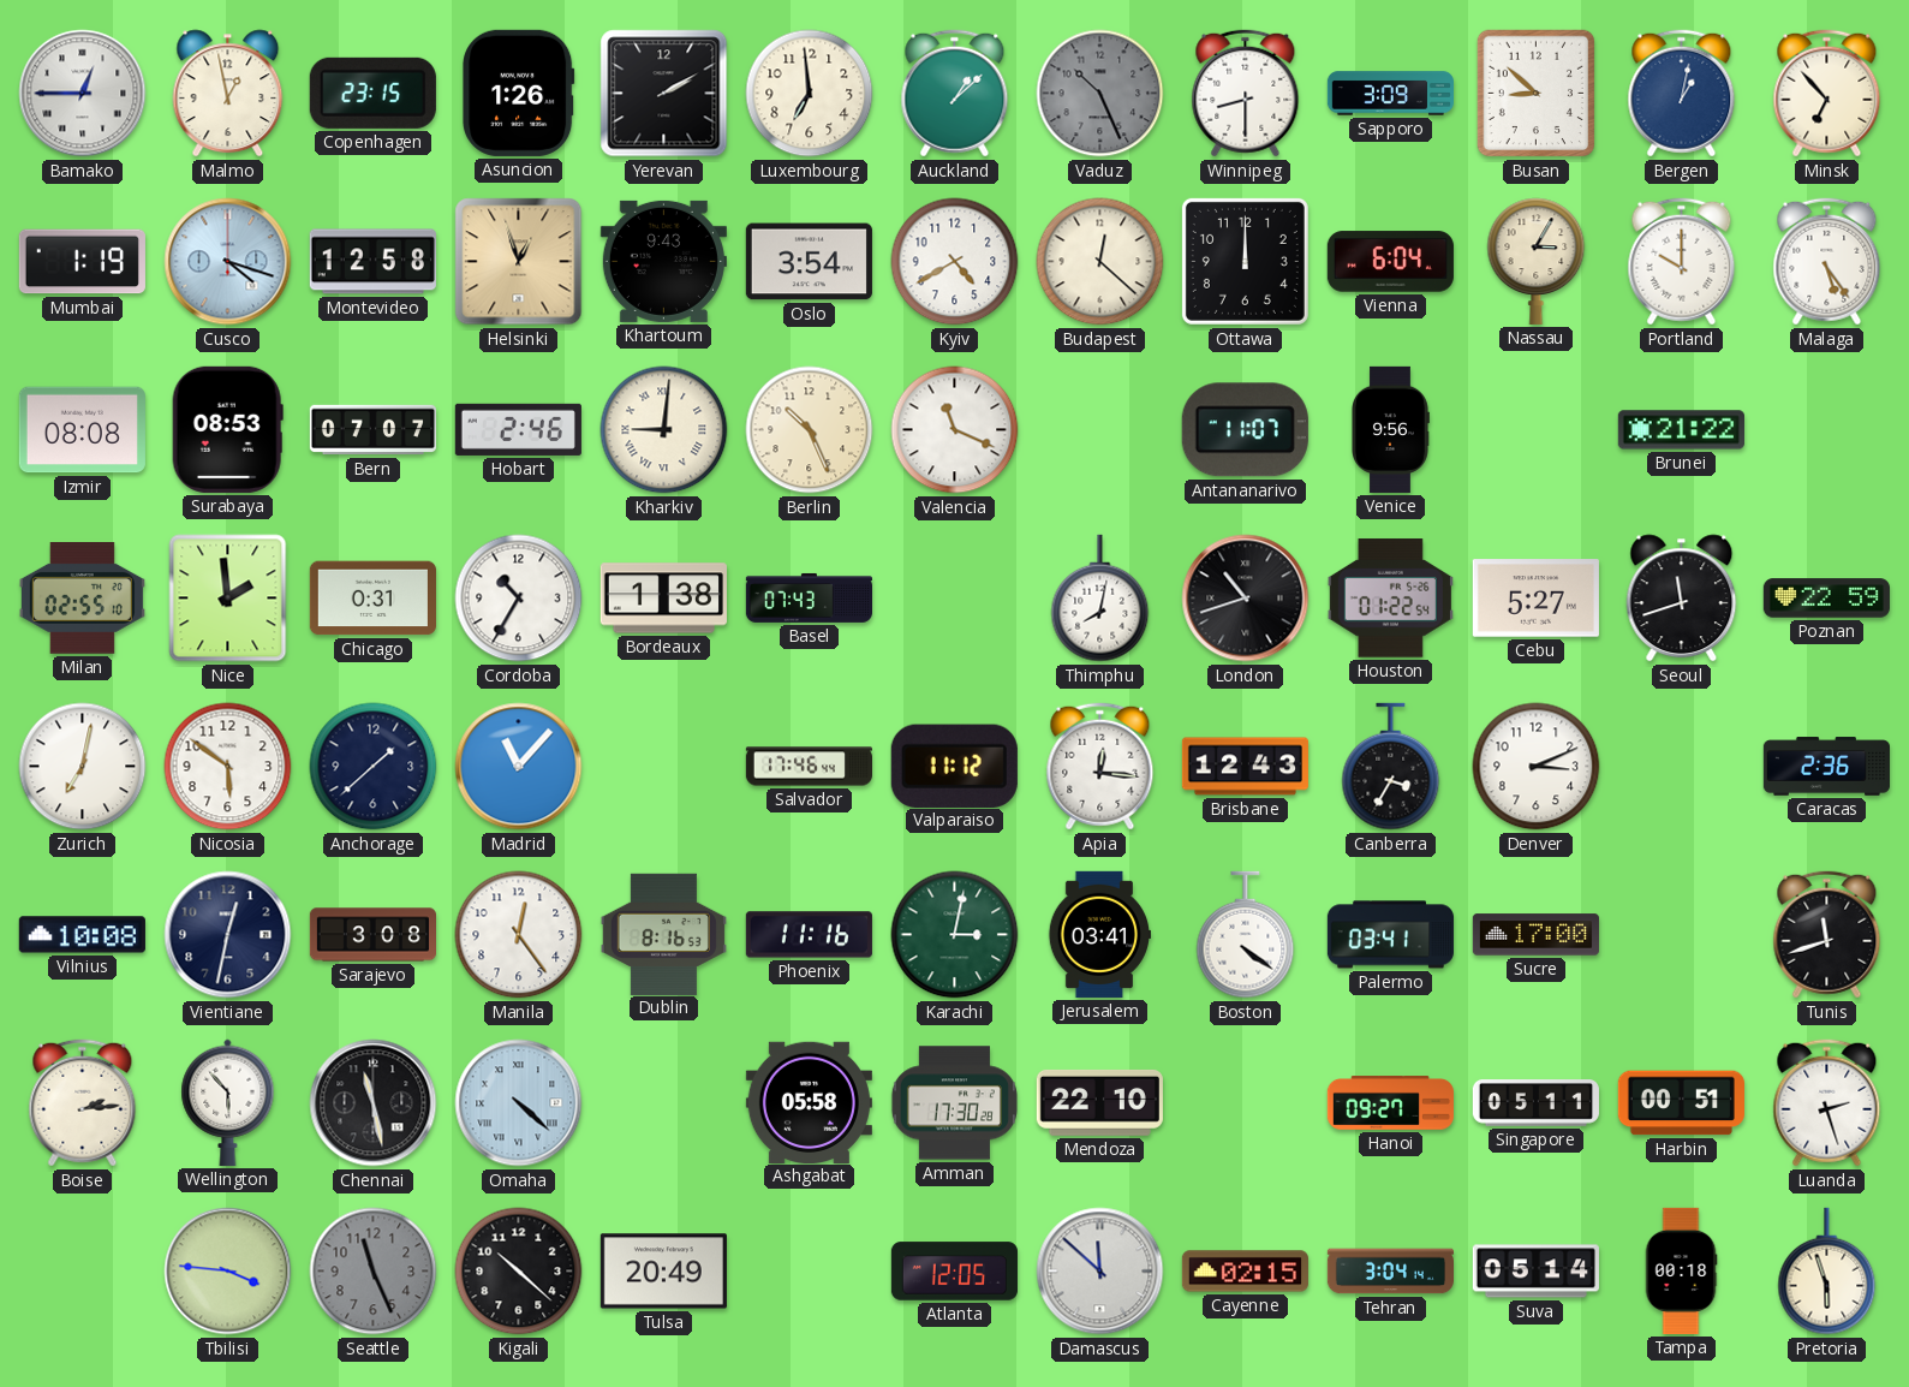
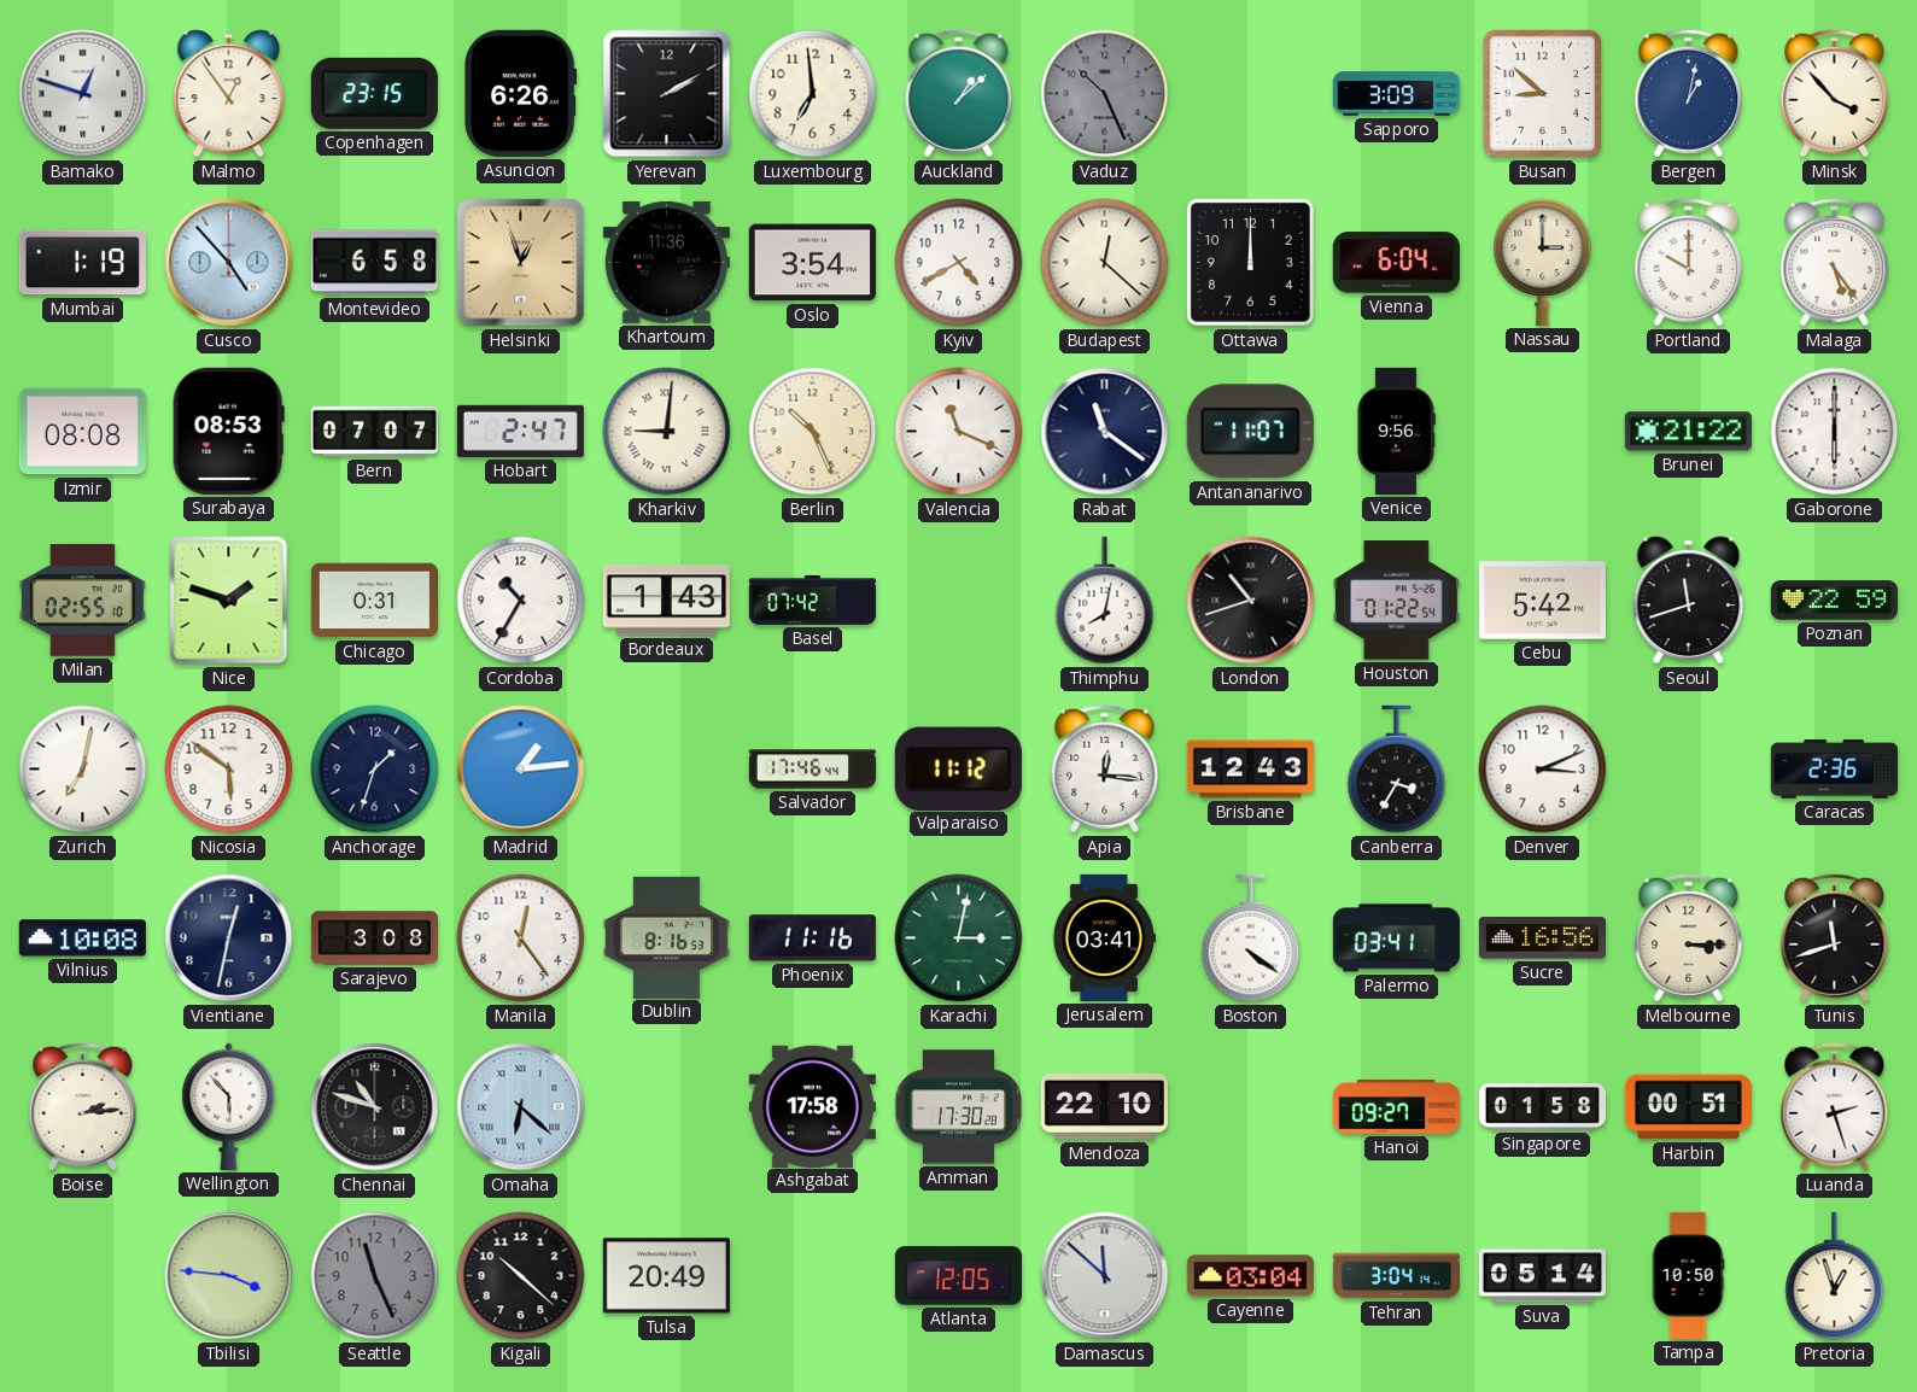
Bamako: 12:45 -> 12:48
Malmo: 12:58 -> 12:54
Asuncion: 1:26 -> 6:26
Winnipeg: 8:30 -> none
Minsk: 6:53 -> 3:53
Cusco: 4:18 -> 4:53
Montevideo: 12:58 -> 6:58
Khartoum: 9:43 -> 11:36
Nassau: 3:05 -> 3:00
Hobart: 2:46 -> 2:47
Rabat: none -> 11:21
Gaborone: none -> 6:00
Nice: 1:59 -> 1:48
Bordeaux: 1:38 -> 1:43
Basel: 07:43 -> 07:42
Cebu: 5:27 -> 5:42
Anchorage: 1:38 -> 1:33
Madrid: 11:07 -> 1:14
Sucre: 17:00 -> 16:56
Melbourne: none -> 3:15
Chennai: 11:28 -> 10:48
Omaha: 4:22 -> 6:22
Ashgabat: 05:58 -> 17:58
Singapore: 05:11 -> 01:58
Cayenne: 02:15 -> 03:04
Tampa: 00:18 -> 10:50
Pretoria: 5:57 -> 12:57
